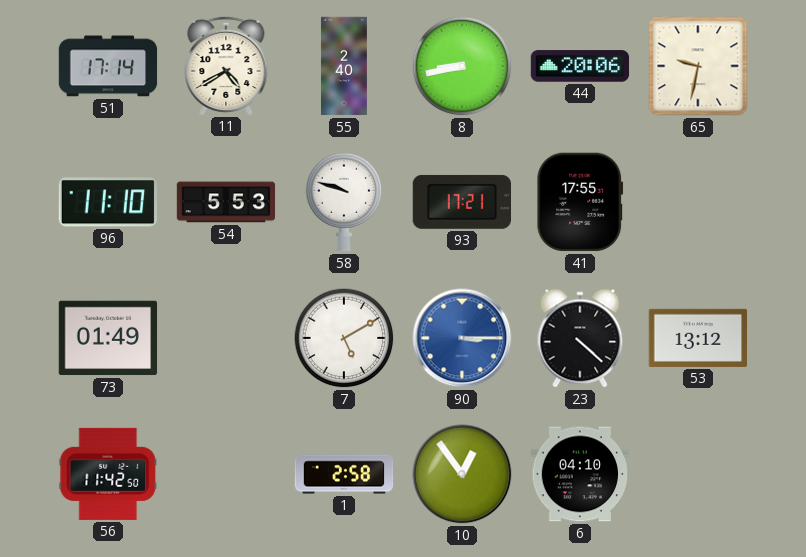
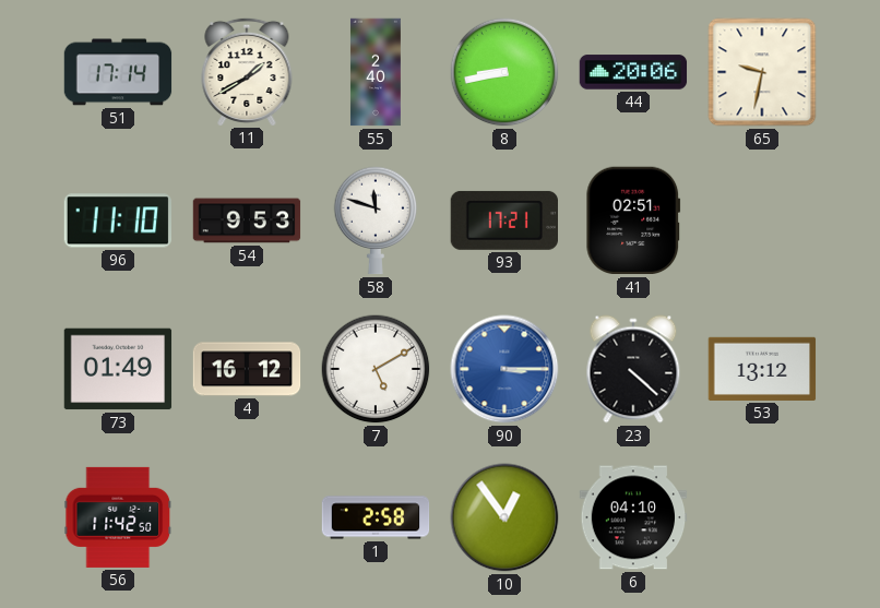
11: 4:40 -> 1:40
54: 5:53 -> 9:53
58: 9:48 -> 11:48
41: 17:55 -> 02:51
4: none -> 16:12
